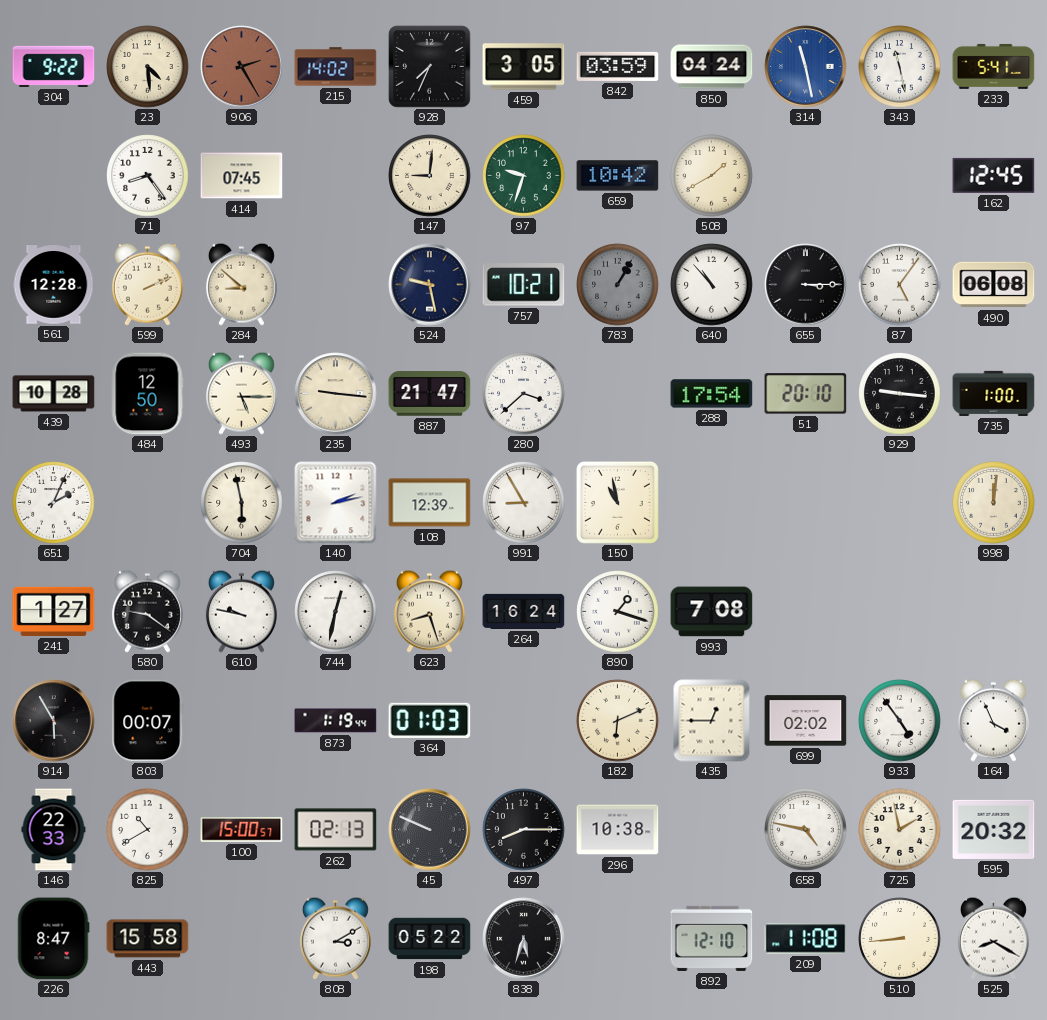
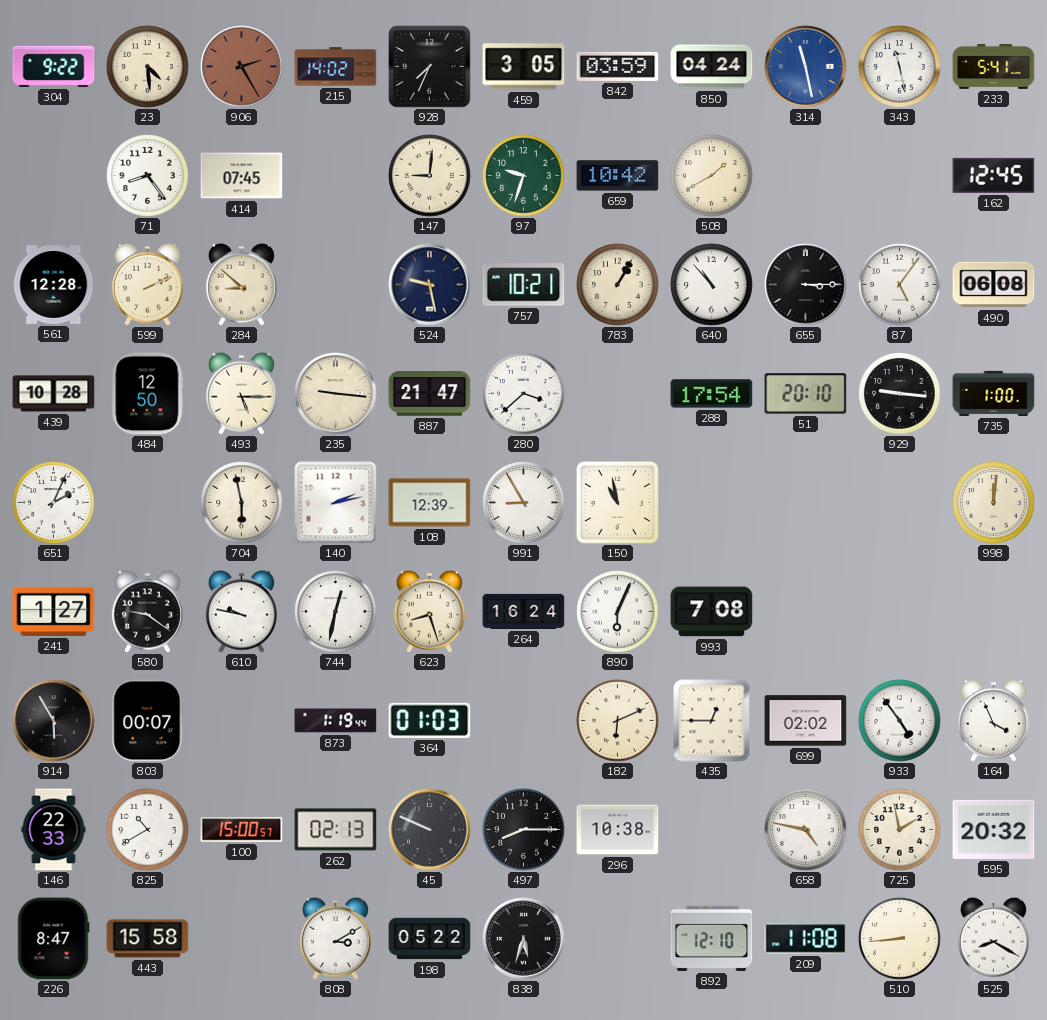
783 dial: grey -> cream
890: 1:18 -> 6:04
